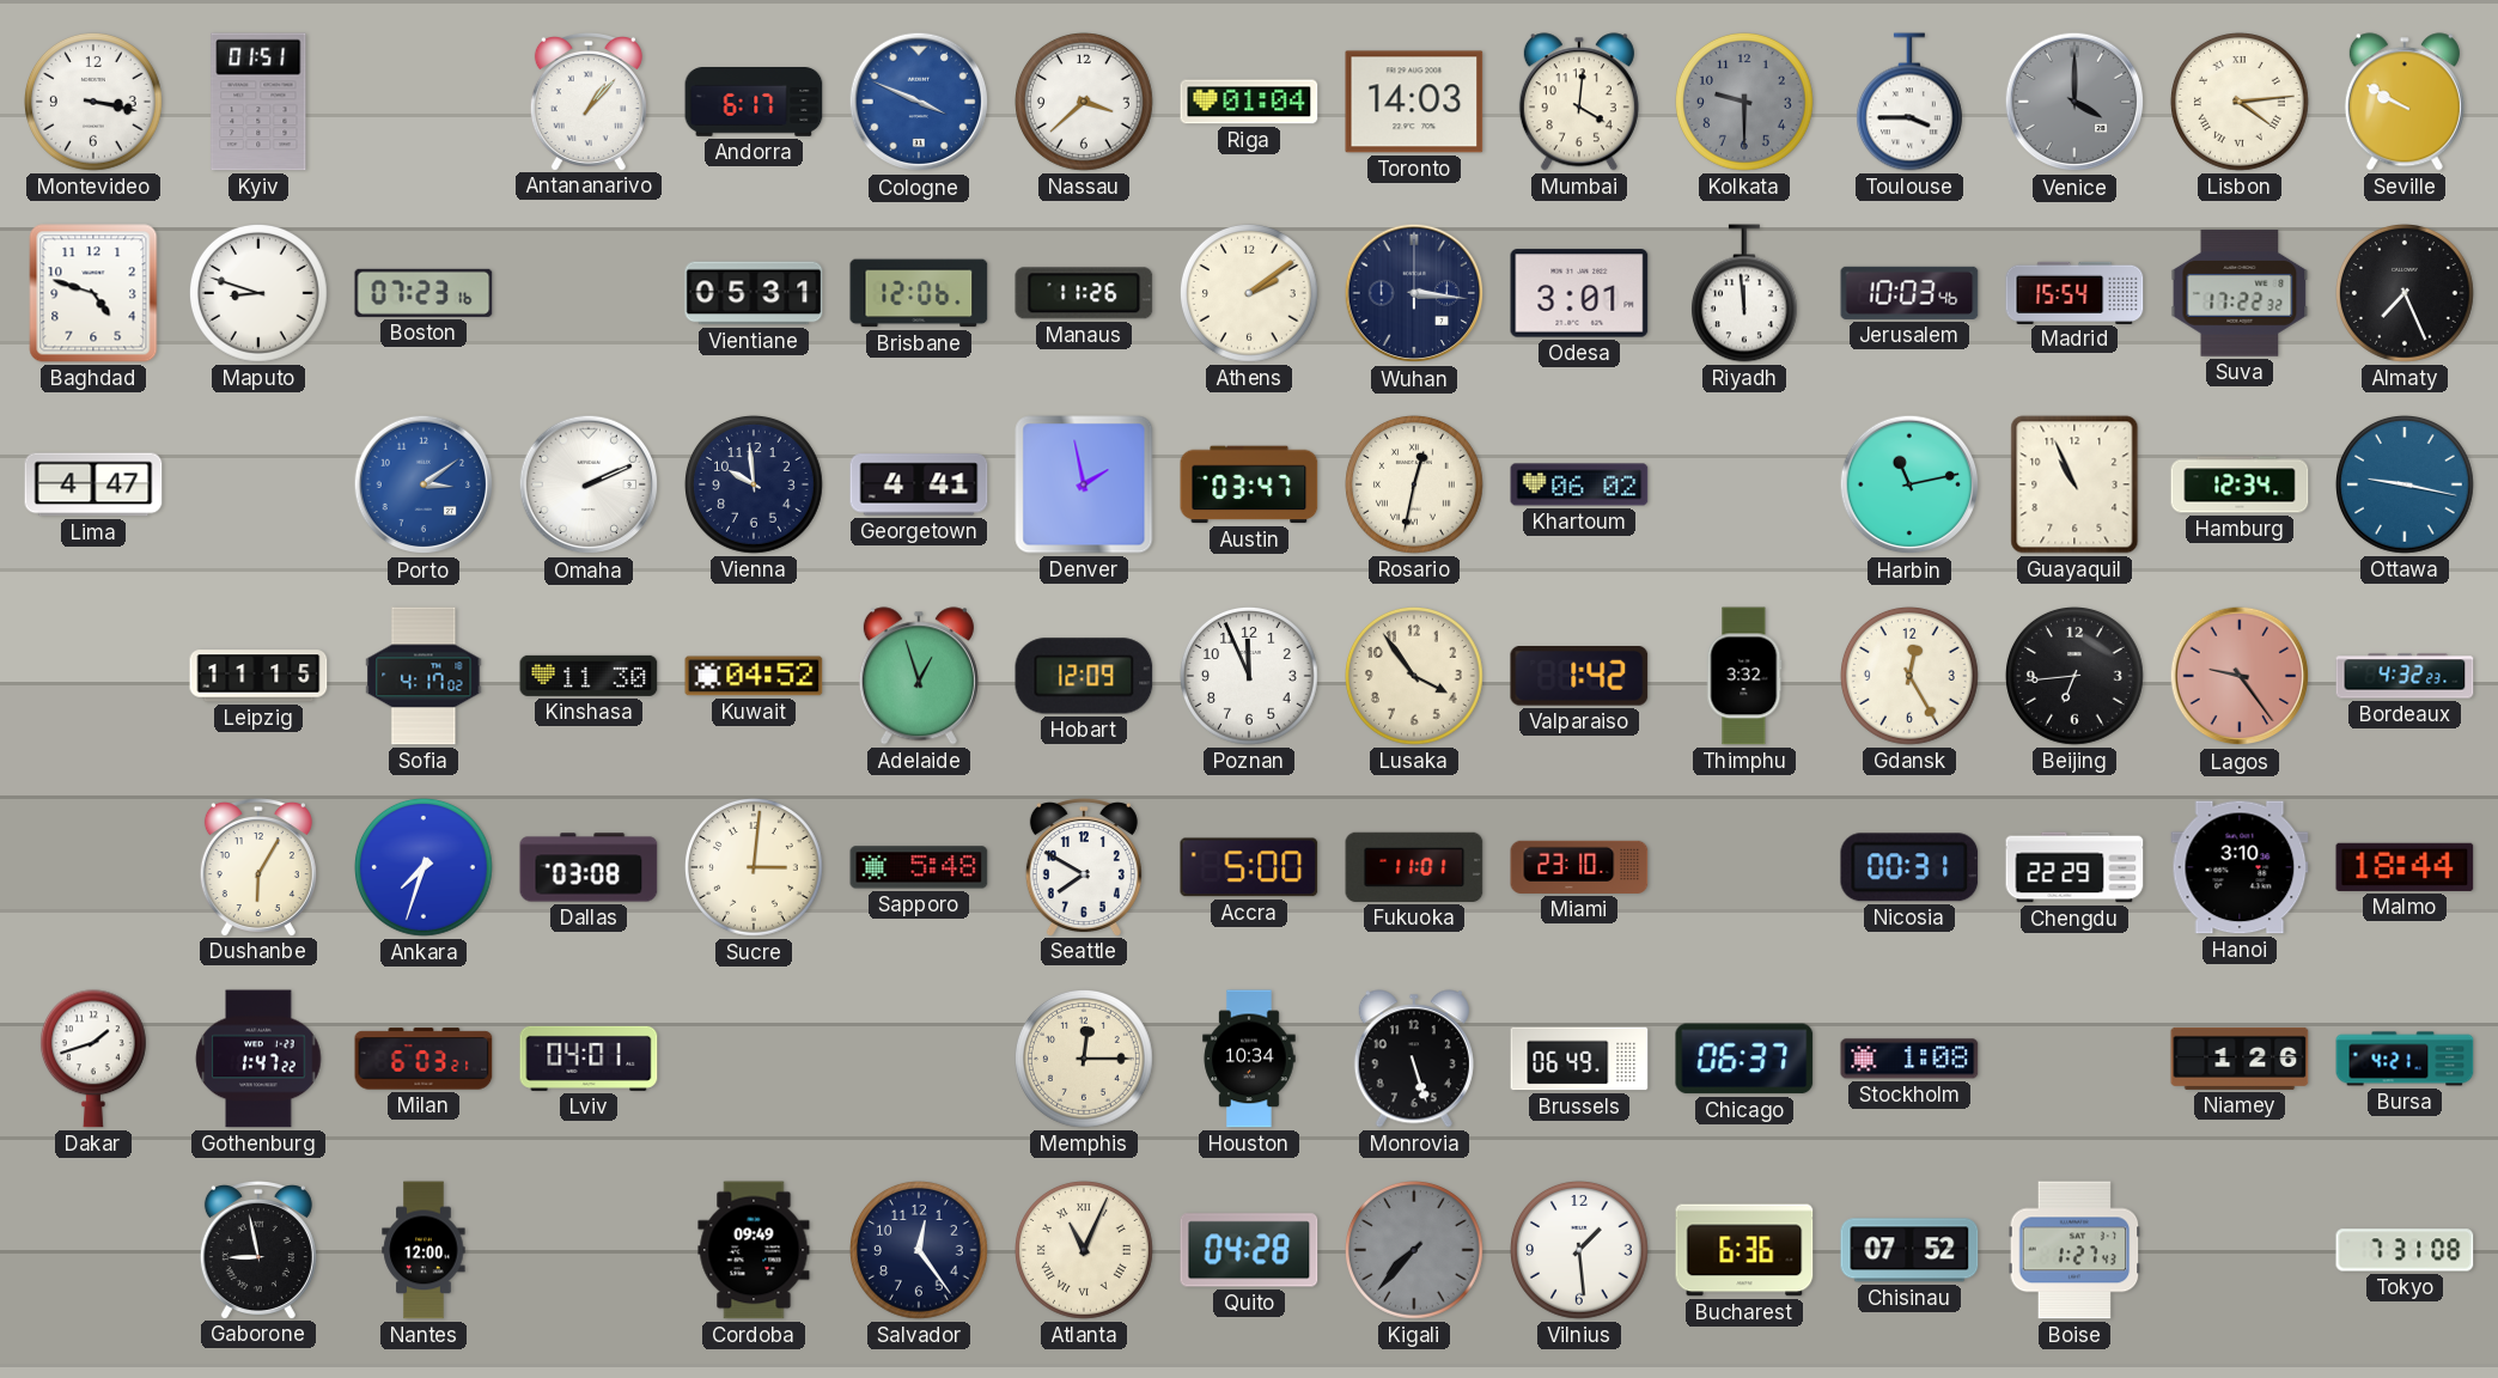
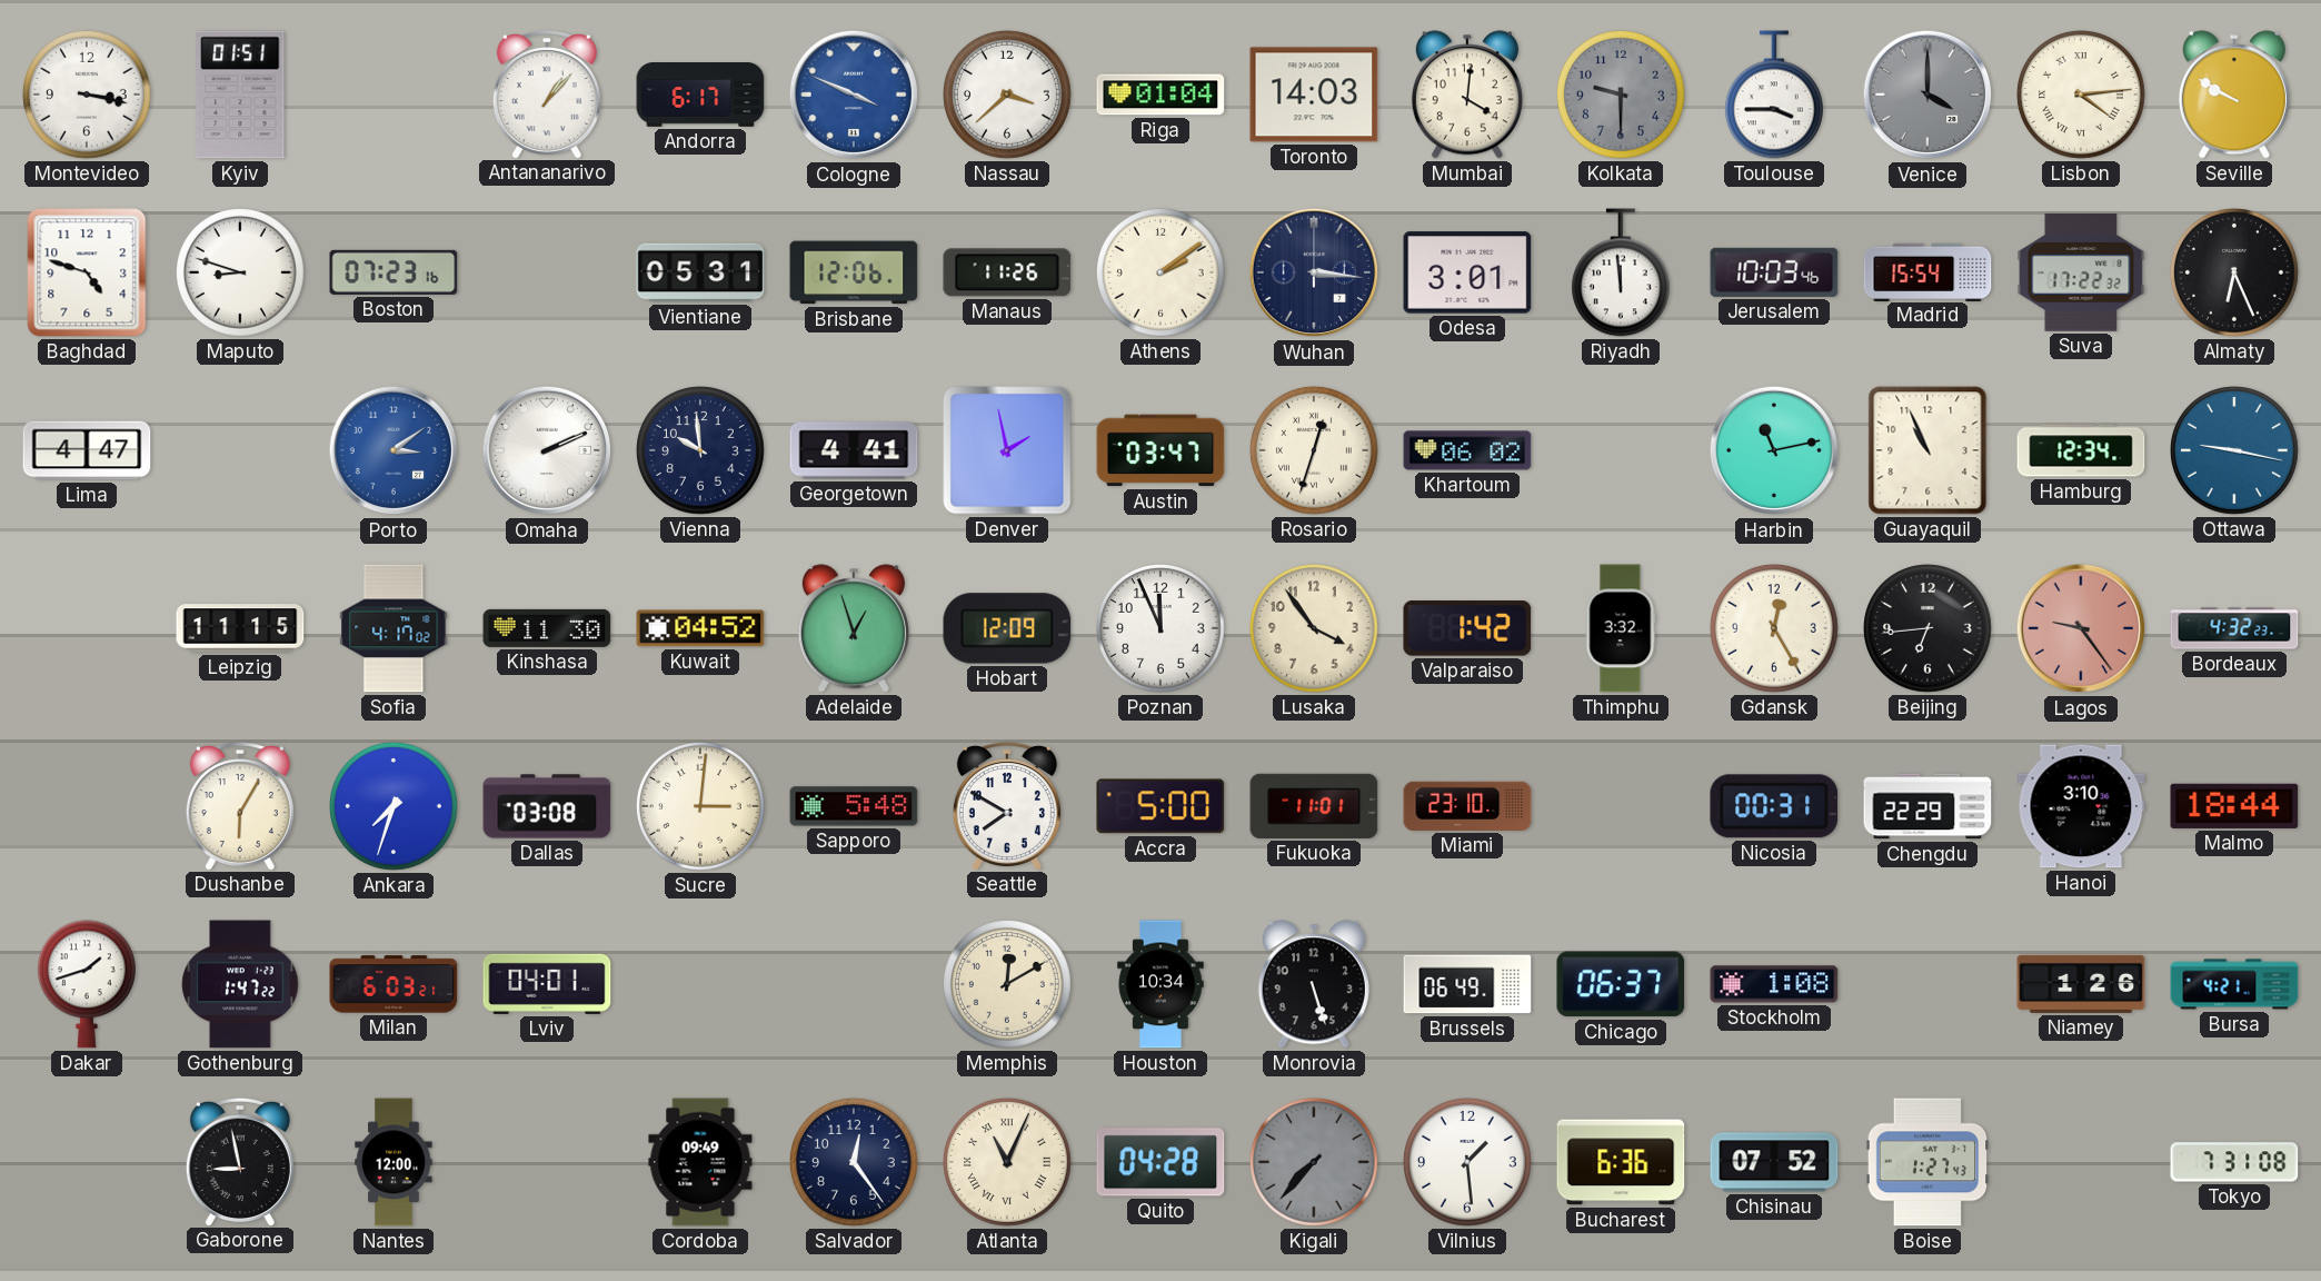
Almaty: 7:26 -> 6:26
Rosario: 12:32 -> 12:33
Memphis: 12:15 -> 12:10
